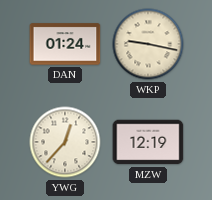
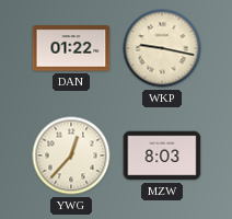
DAN: 01:24 -> 01:22
MZW: 12:19 -> 8:03
